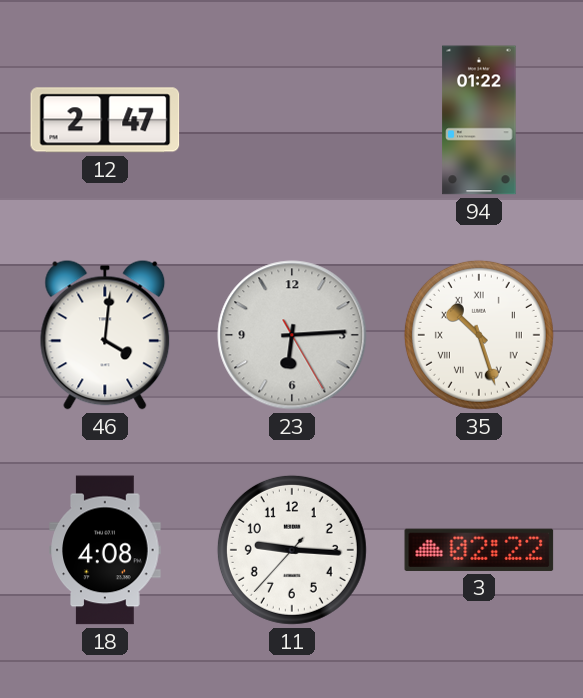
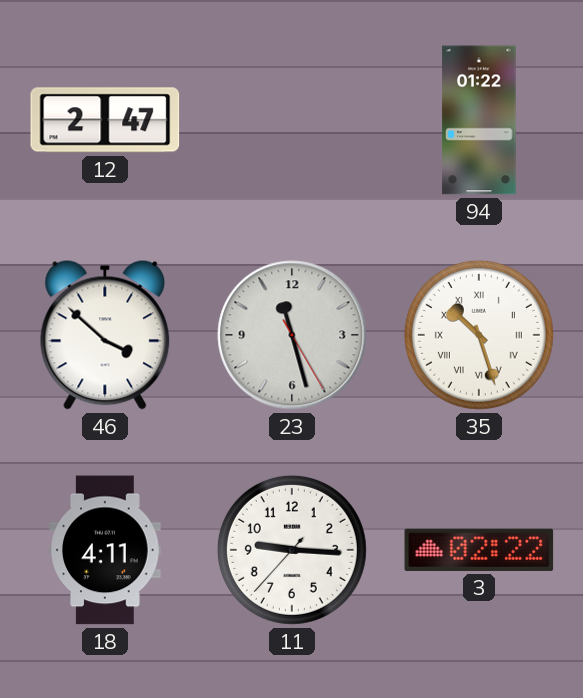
46: 4:01 -> 3:52
23: 6:14 -> 11:27
18: 4:08 -> 4:11
